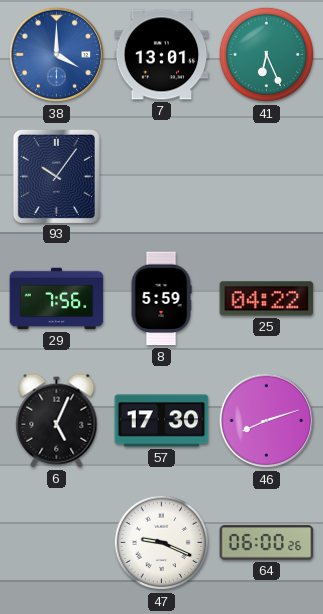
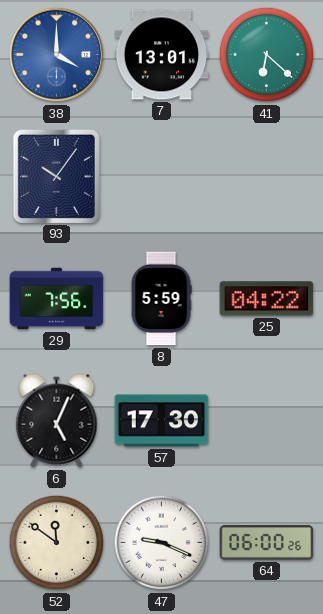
41: 6:26 -> 6:22
46: 8:12 -> none
52: none -> 11:51
